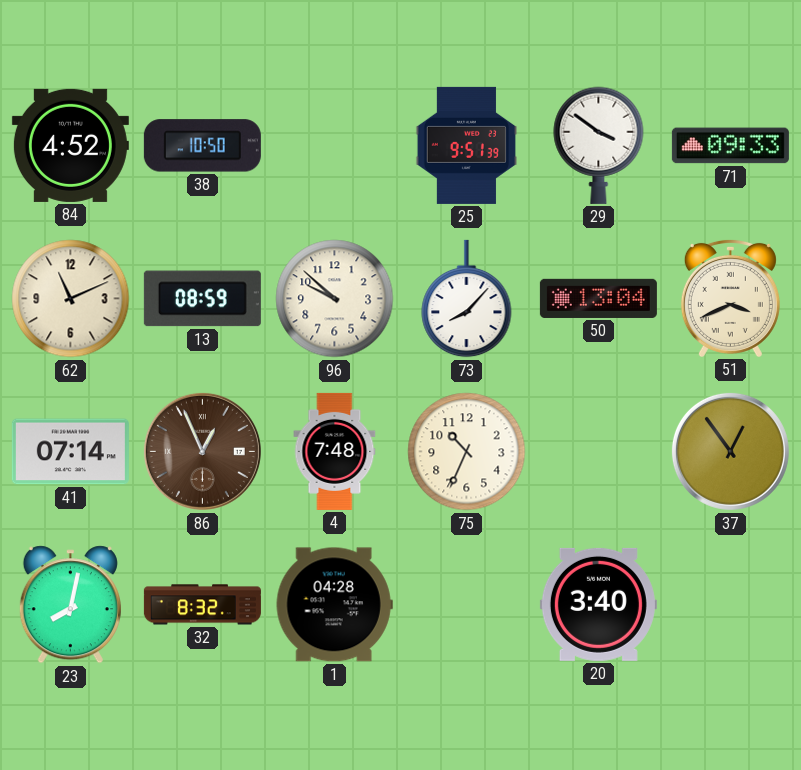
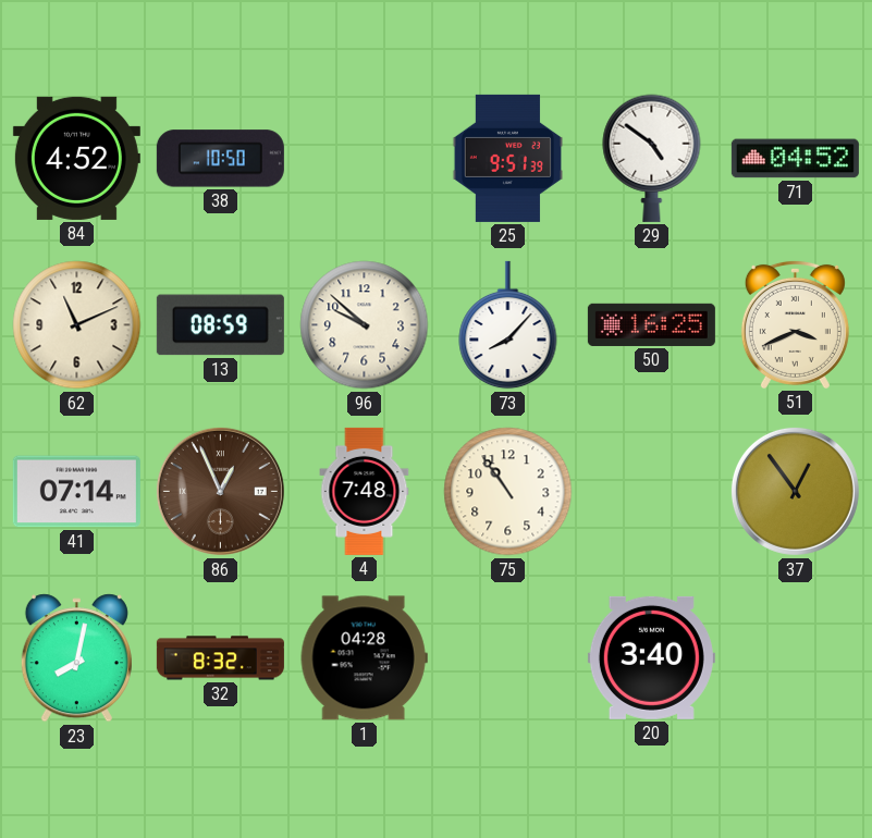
29: 3:51 -> 4:51
71: 09:33 -> 04:52
50: 13:04 -> 16:25
75: 10:34 -> 10:54
